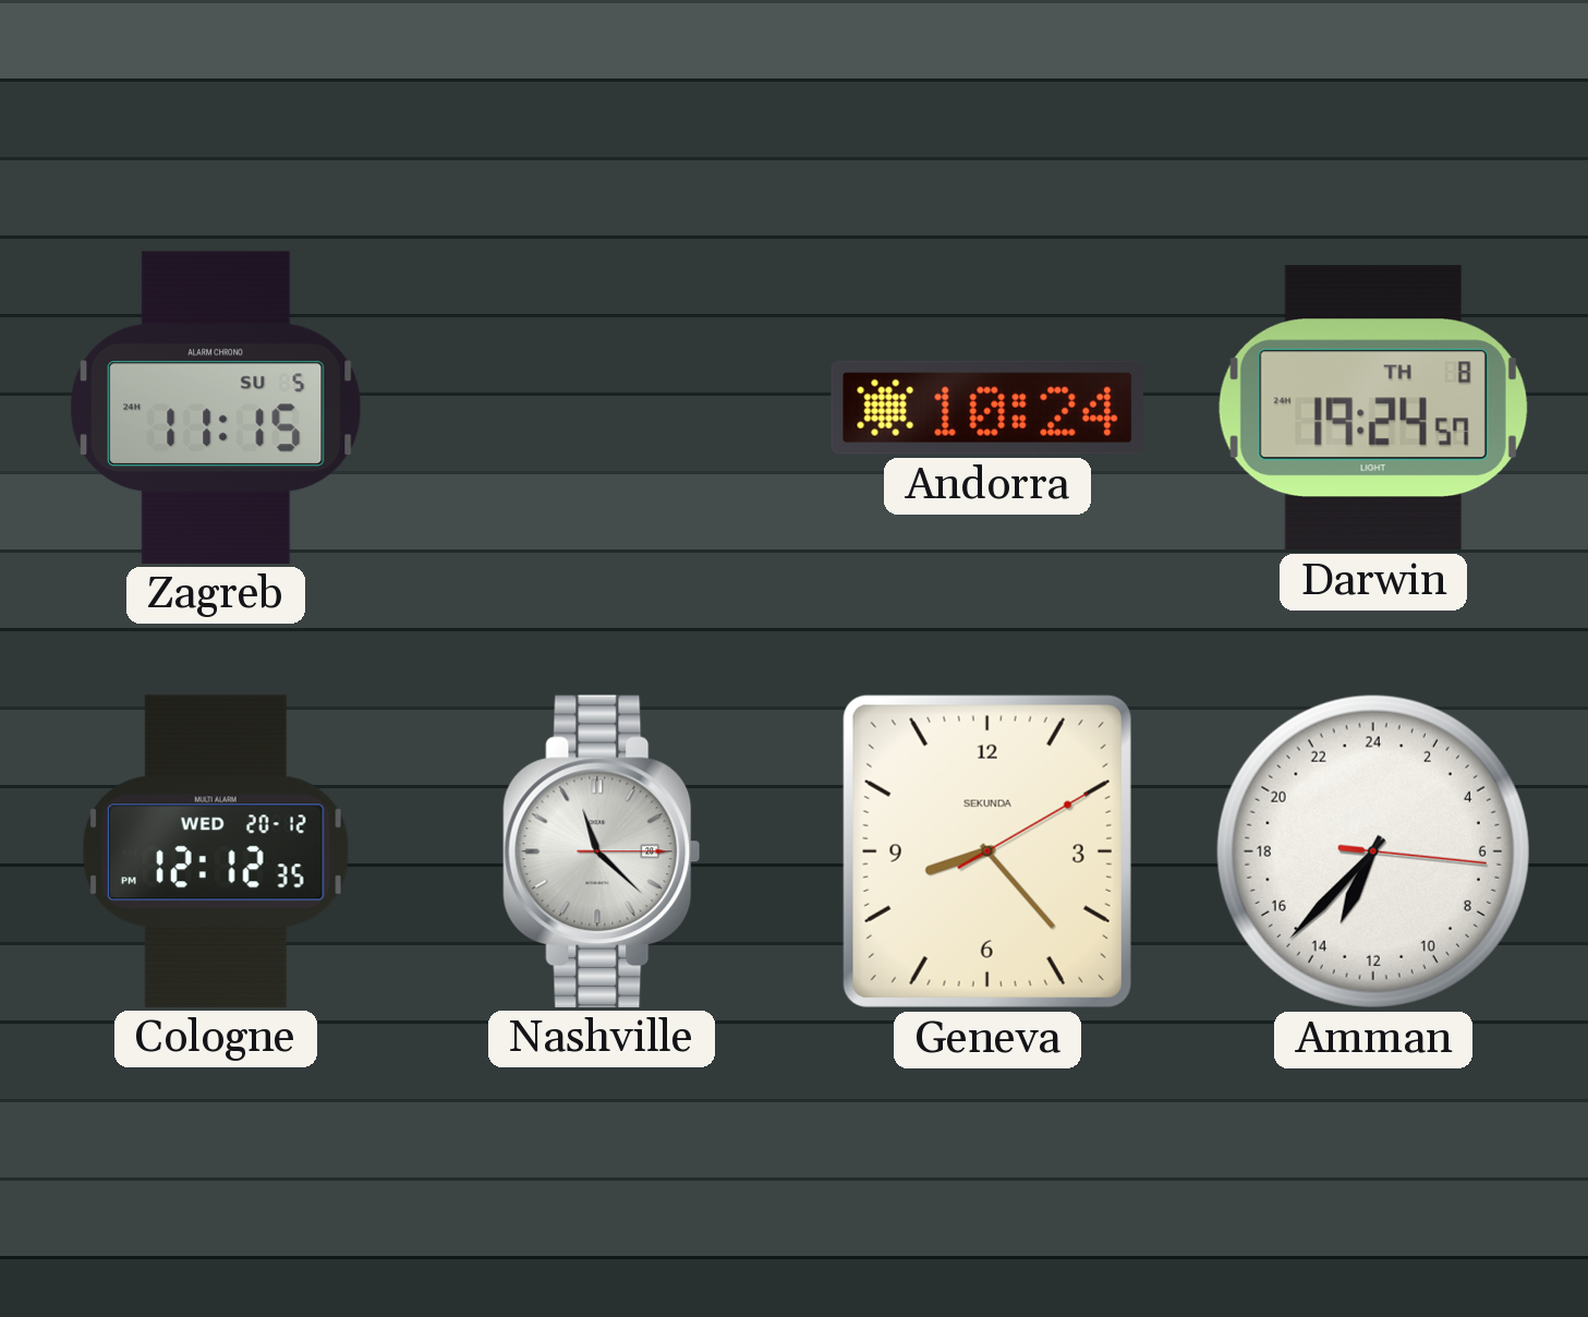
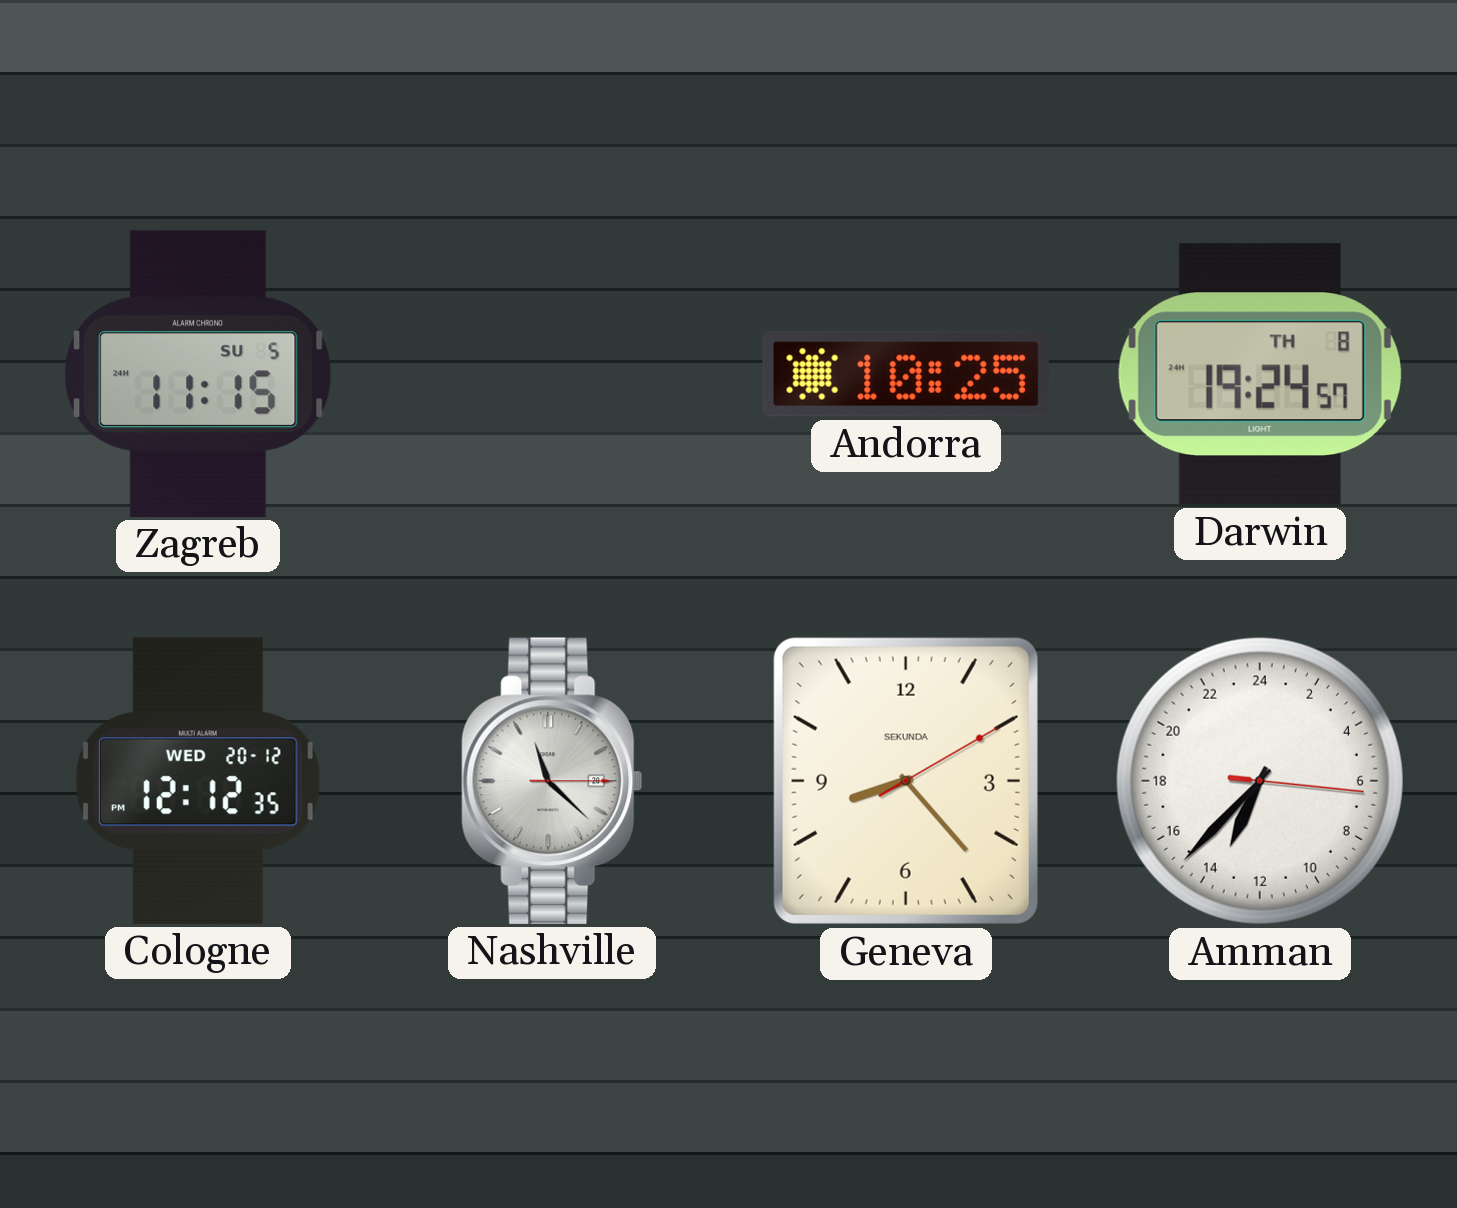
Andorra: 10:24 -> 10:25
